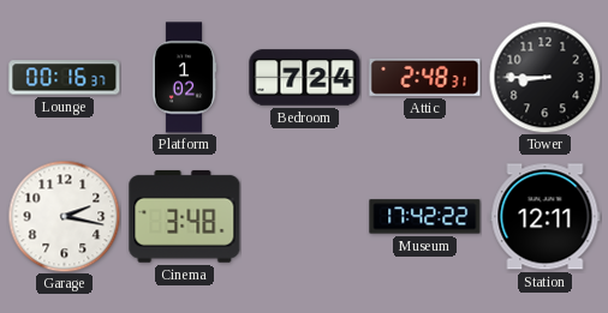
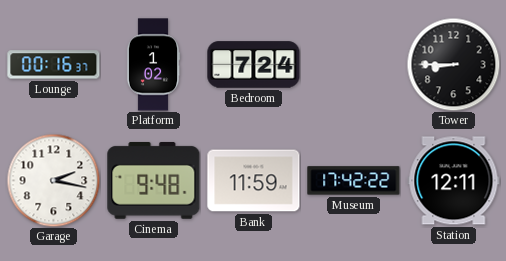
Attic: 2:48 -> none
Cinema: 3:48 -> 9:48
Bank: none -> 11:59
